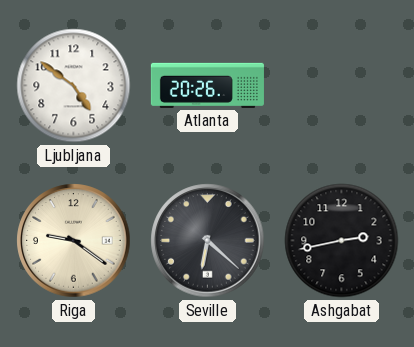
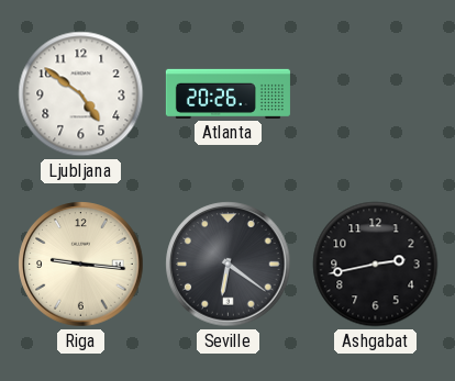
Riga: 9:21 -> 9:16
Seville: 6:22 -> 6:21
